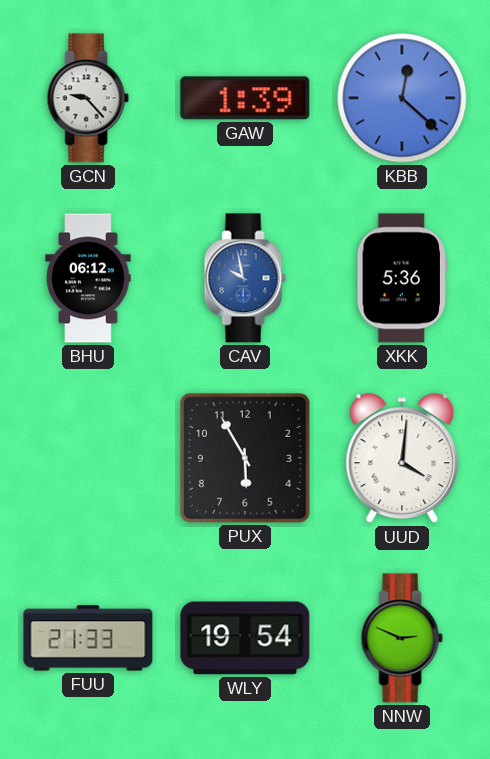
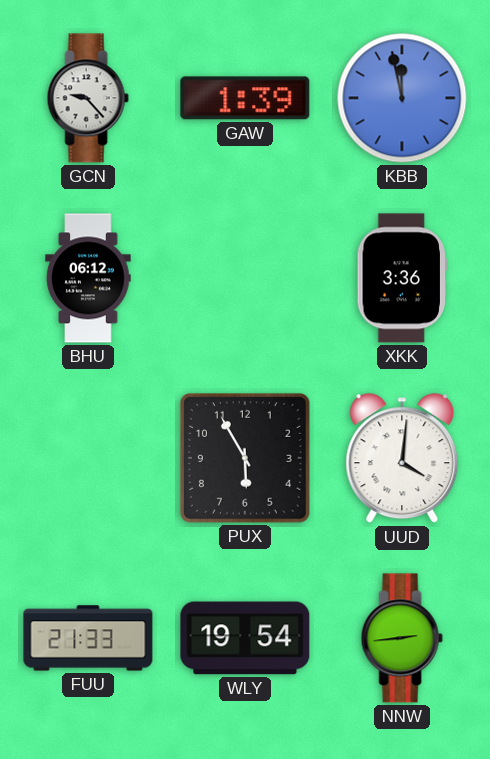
KBB: 12:22 -> 11:58
CAV: 9:58 -> none
XKK: 5:36 -> 3:36
NNW: 2:49 -> 2:44
